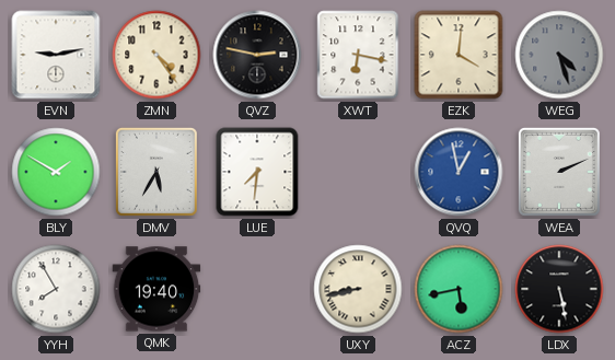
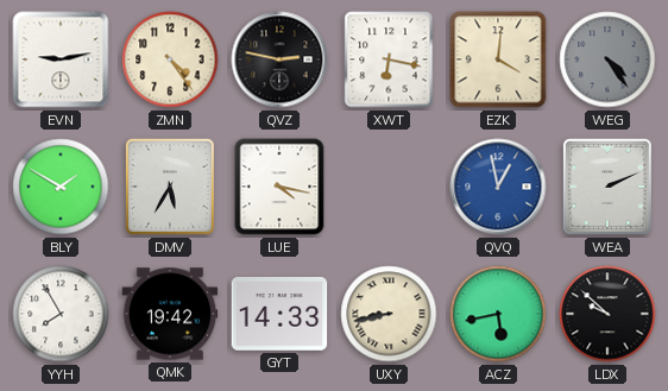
WEG: 4:27 -> 4:24
LUE: 7:31 -> 4:17
QMK: 19:40 -> 19:42
GYT: none -> 14:33
LDX: 5:28 -> 9:52
